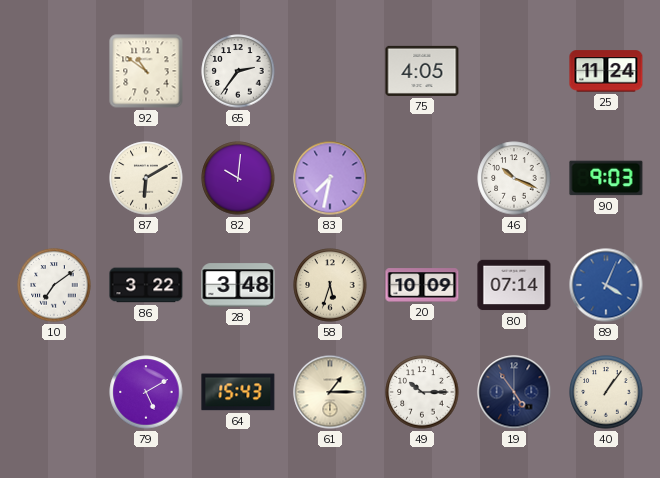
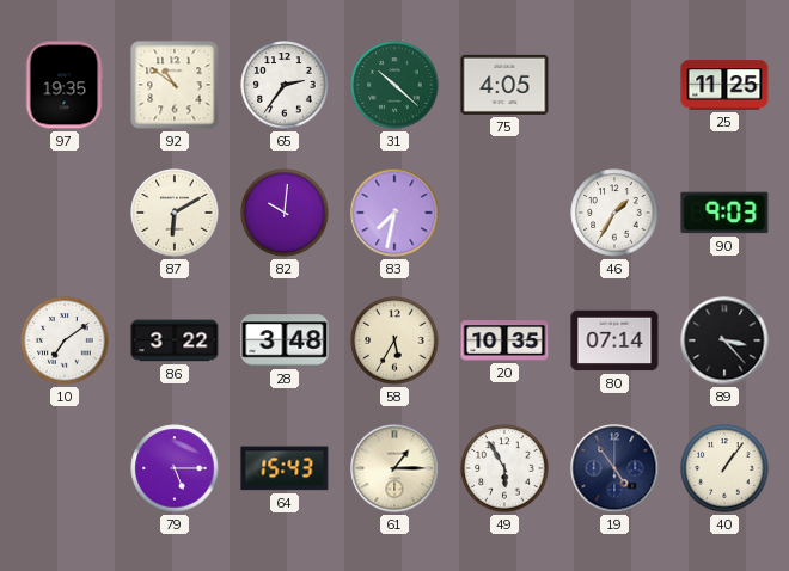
97: none -> 19:35
31: none -> 10:22
25: 11:24 -> 11:25
46: 10:19 -> 1:35
58: 5:33 -> 5:35
20: 10:09 -> 10:35
89: 4:04 -> 3:23
89 dial: blue -> black
79: 5:10 -> 5:15
49: 10:15 -> 5:55
